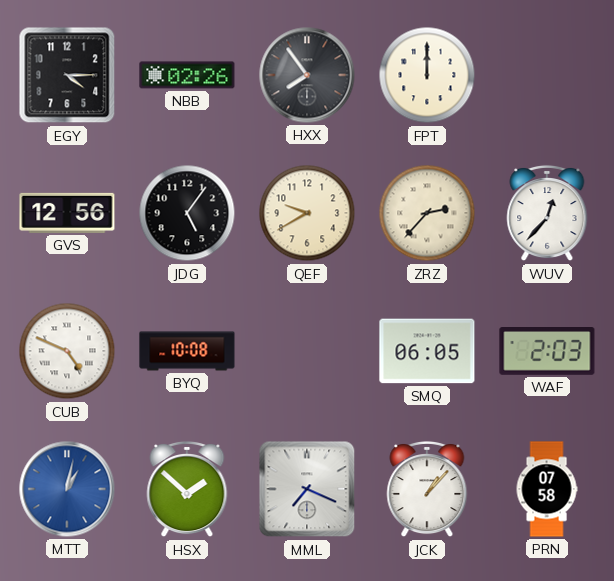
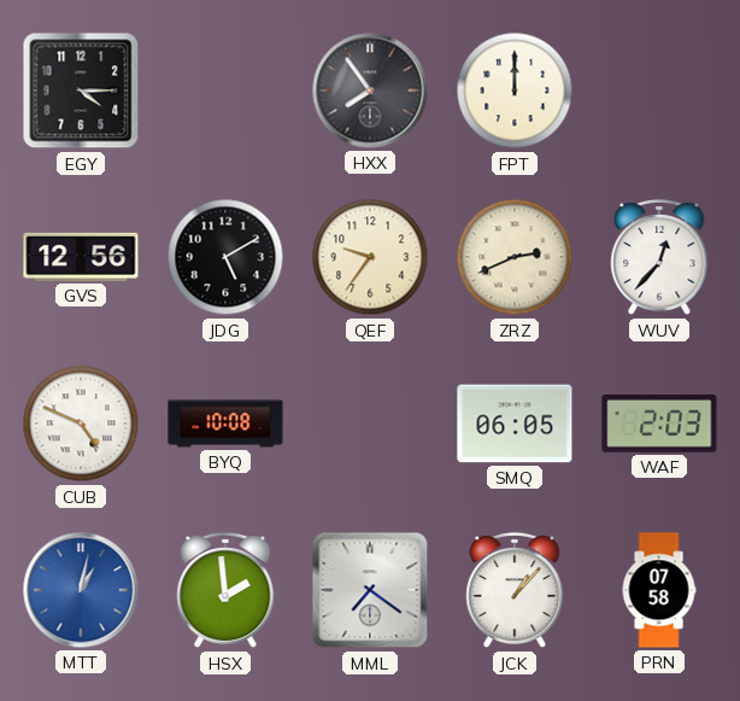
NBB: 02:26 -> none
JDG: 5:06 -> 5:10
QEF: 9:40 -> 9:36
ZRZ: 2:37 -> 2:41
HSX: 1:52 -> 1:59
MML: 7:19 -> 7:21
